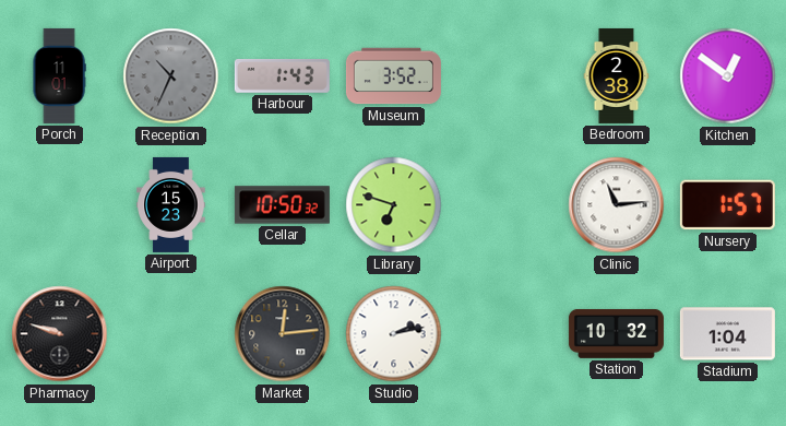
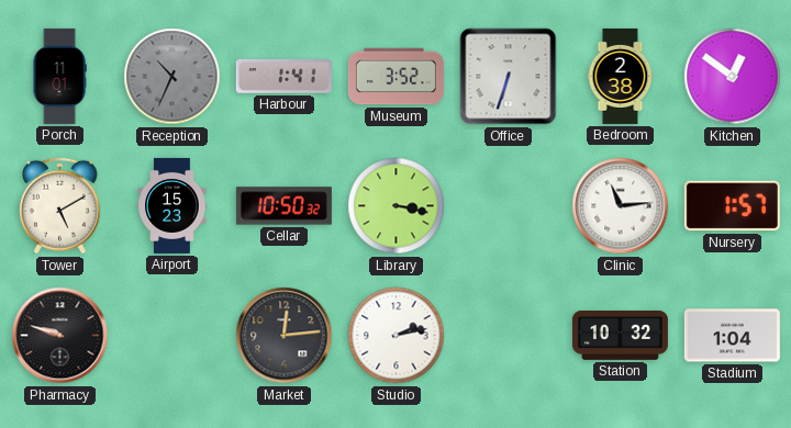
Harbour: 1:43 -> 1:41
Office: none -> 6:33
Tower: none -> 5:10
Library: 6:48 -> 3:17
